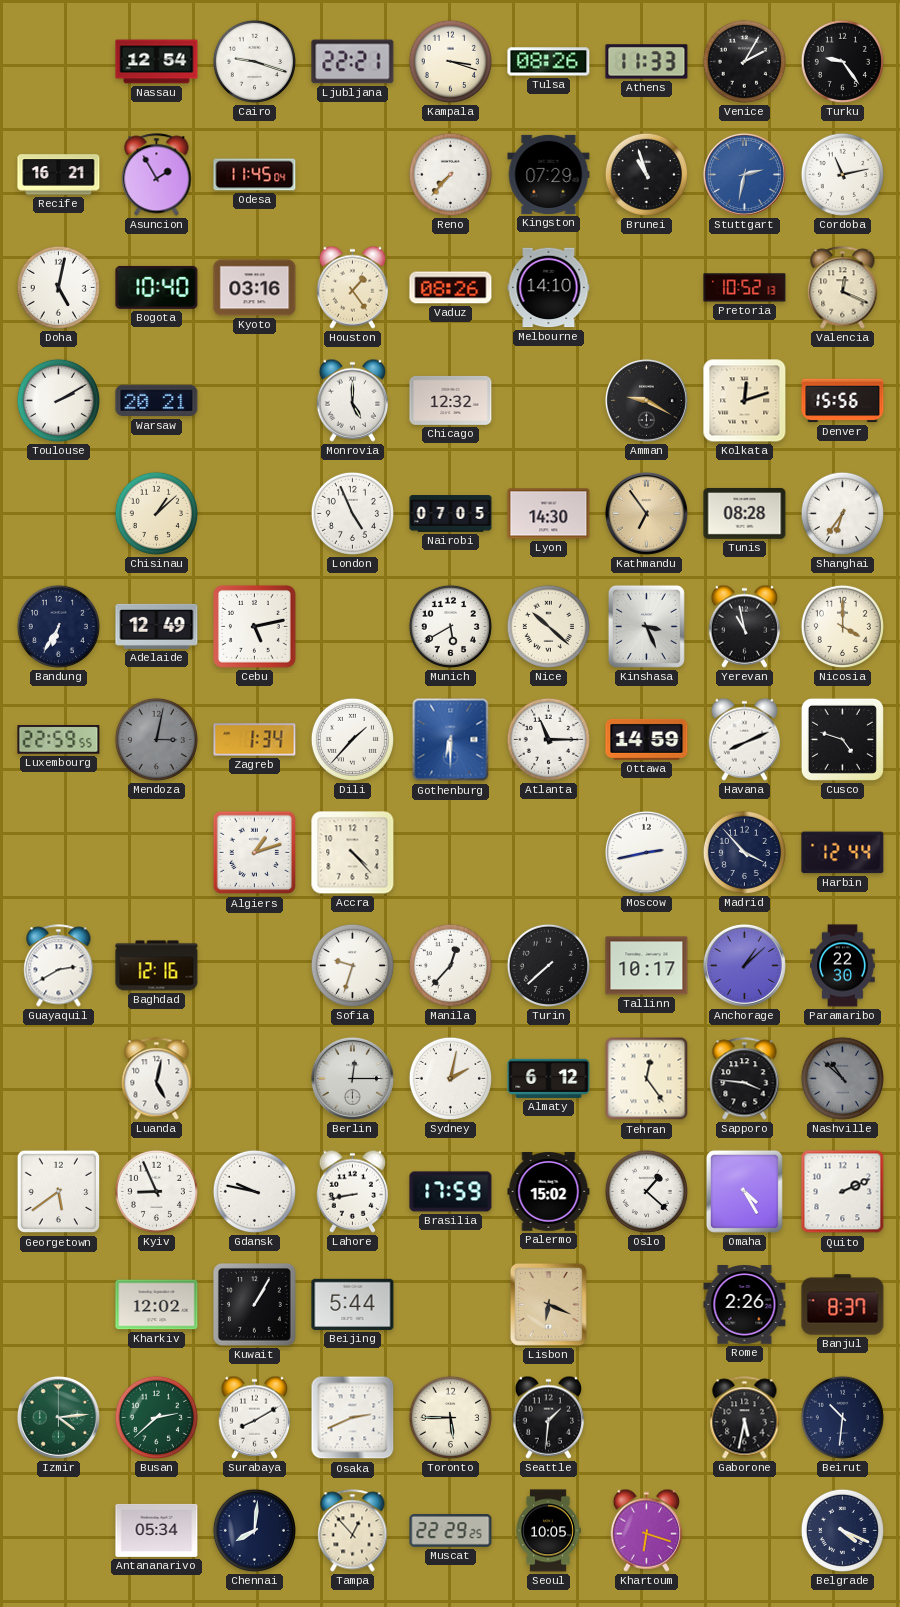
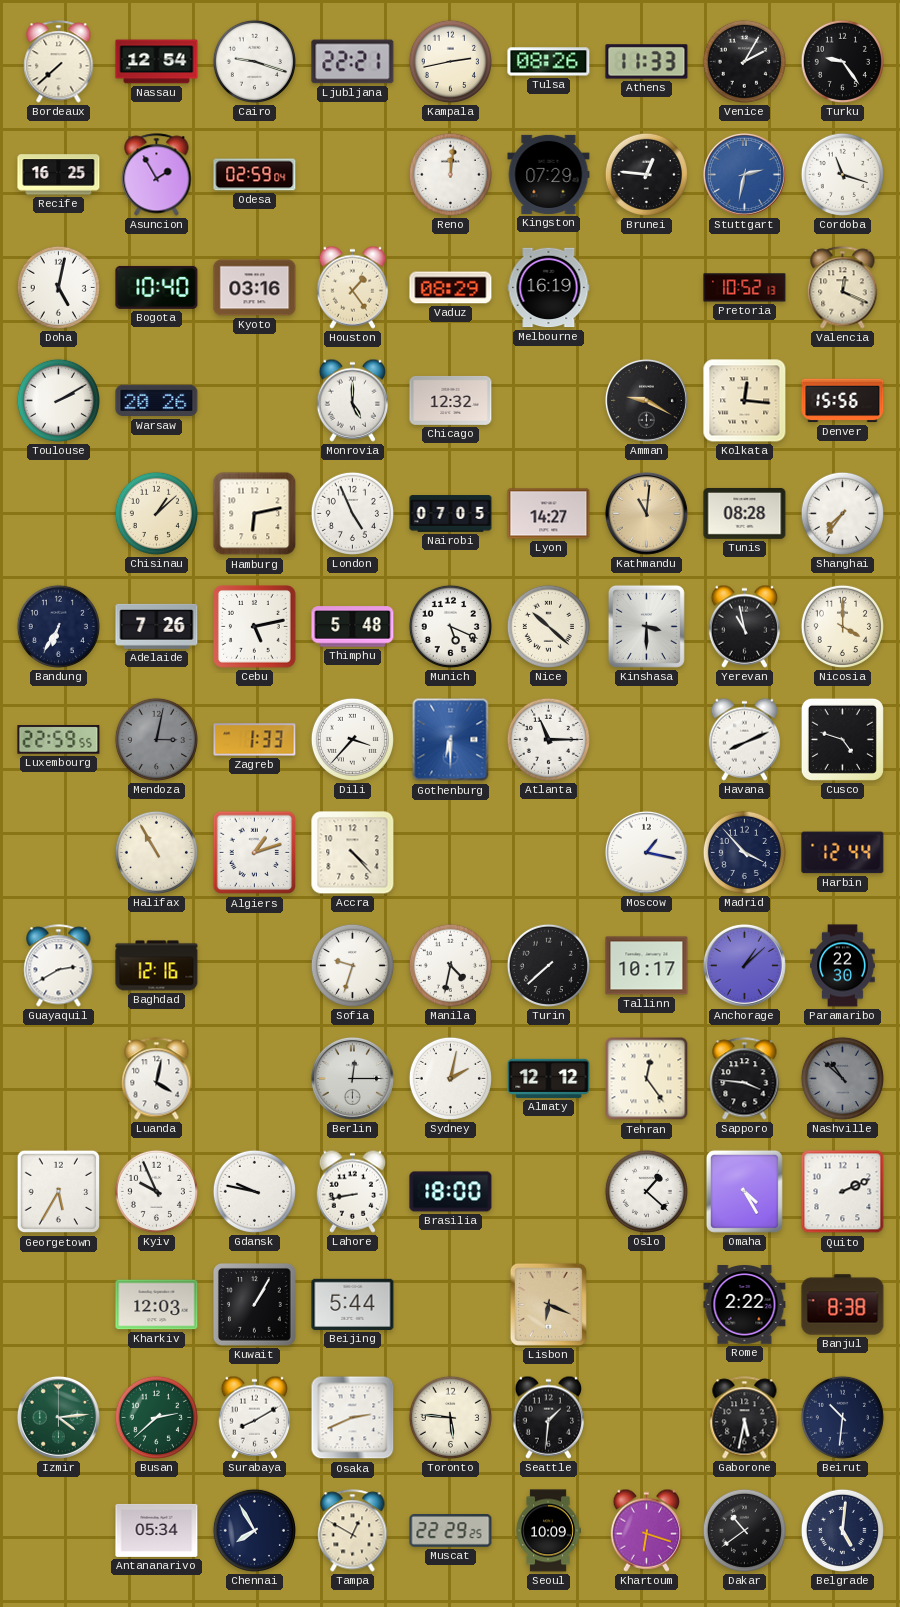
Bordeaux: none -> 7:38
Kampala: 3:18 -> 2:43
Recife: 16:21 -> 16:25
Odesa: 11:45 -> 02:59
Reno: 7:37 -> 12:01
Brunei: 10:57 -> 12:46
Cordoba: 11:13 -> 11:18
Vaduz: 08:26 -> 08:29
Melbourne: 14:10 -> 16:19
Warsaw: 20:21 -> 20:26
Kolkata: 12:12 -> 12:16
Hamburg: none -> 6:13
Lyon: 14:30 -> 14:27
Kathmandu: 6:54 -> 11:01
Shanghai: 6:36 -> 7:36
Adelaide: 12:49 -> 7:26
Thimphu: none -> 5:48
Munich: 5:40 -> 5:19
Kinshasa: 3:26 -> 3:30
Zagreb: 1:34 -> 1:33
Dili: 1:37 -> 3:37
Ottawa: 14:59 -> none
Halifax: none -> 10:55
Moscow: 2:43 -> 1:17
Manila: 12:37 -> 4:32
Luanda: 5:02 -> 4:02
Almaty: 6:12 -> 12:12
Georgetown: 5:39 -> 5:35
Kyiv: 8:56 -> 9:56
Brasilia: 17:59 -> 18:00
Palermo: 15:02 -> none
Kharkiv: 12:02 -> 12:03
Rome: 2:26 -> 2:22
Banjul: 8:37 -> 8:38
Toronto: 5:45 -> 5:46
Chennai: 8:01 -> 7:55
Tampa: 12:53 -> 12:50
Seoul: 10:05 -> 10:09
Dakar: none -> 10:39
Belgrade: 4:19 -> 5:01
